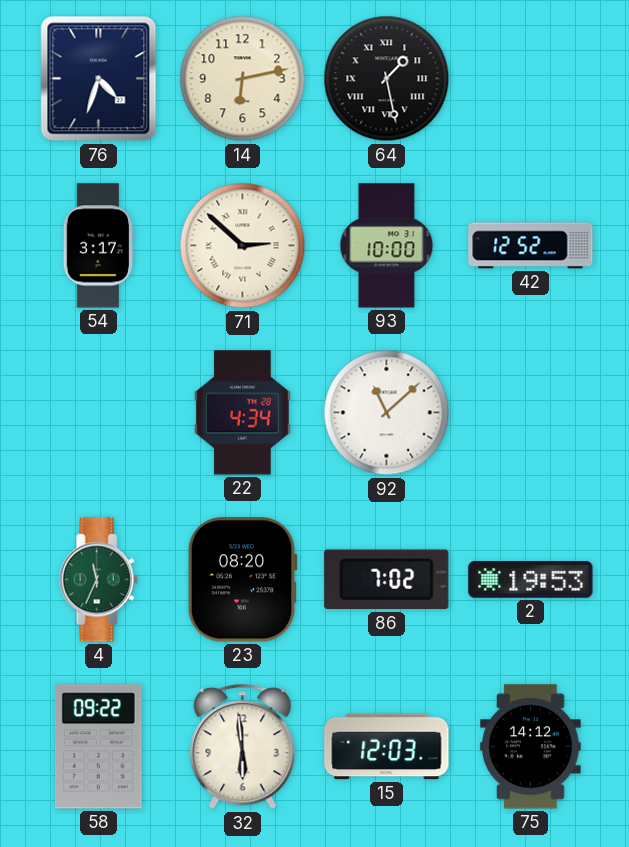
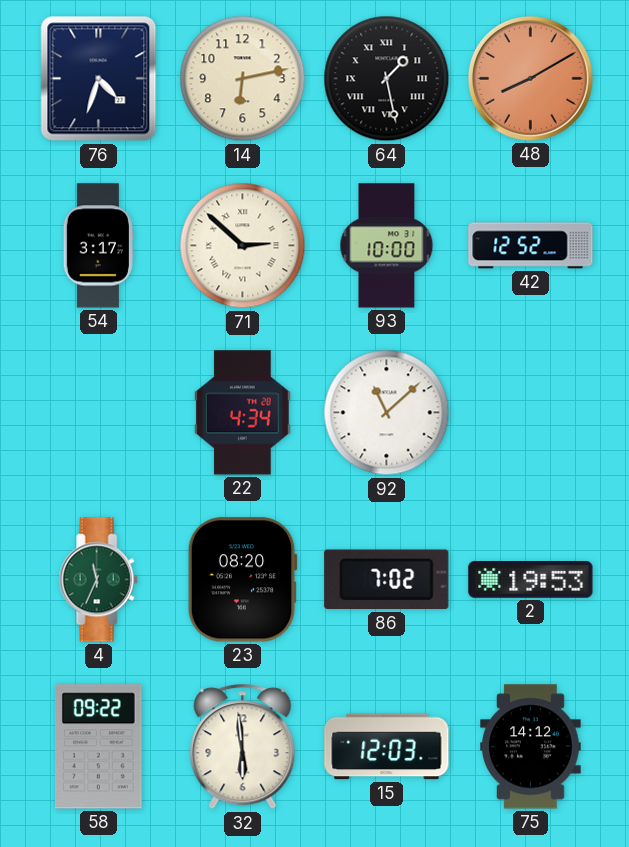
48: none -> 8:10
